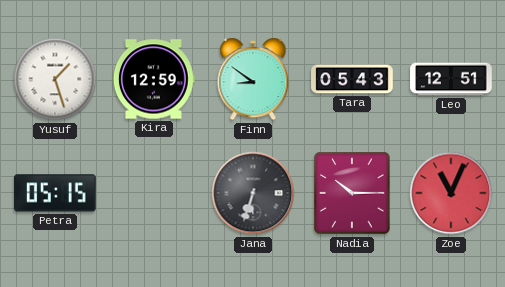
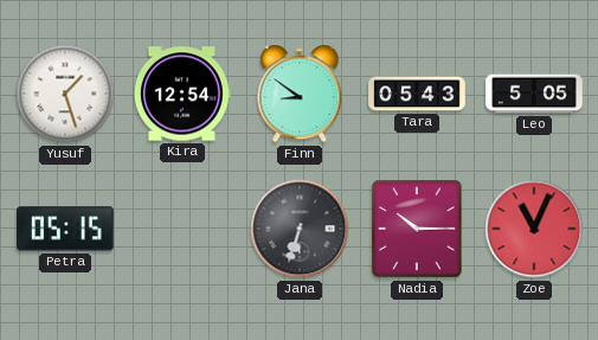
Kira: 12:59 -> 12:54
Leo: 12:51 -> 5:05
